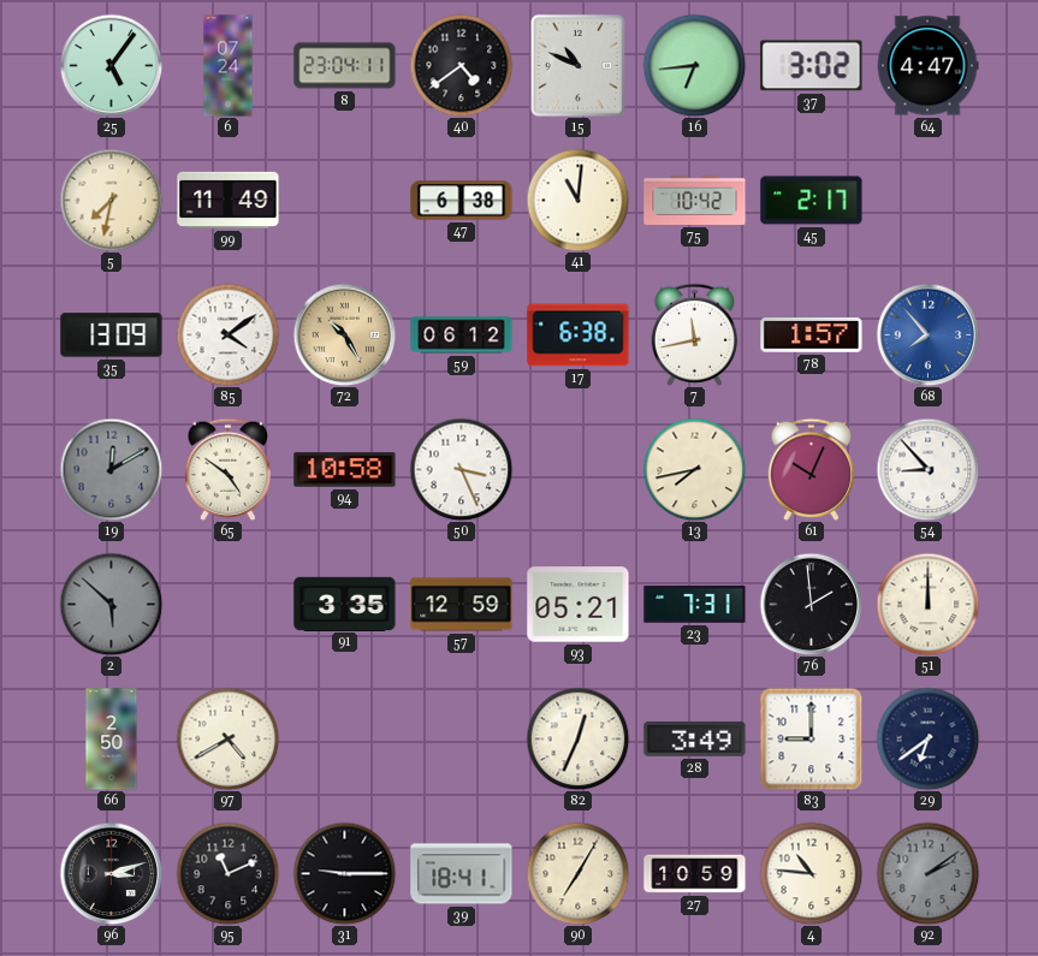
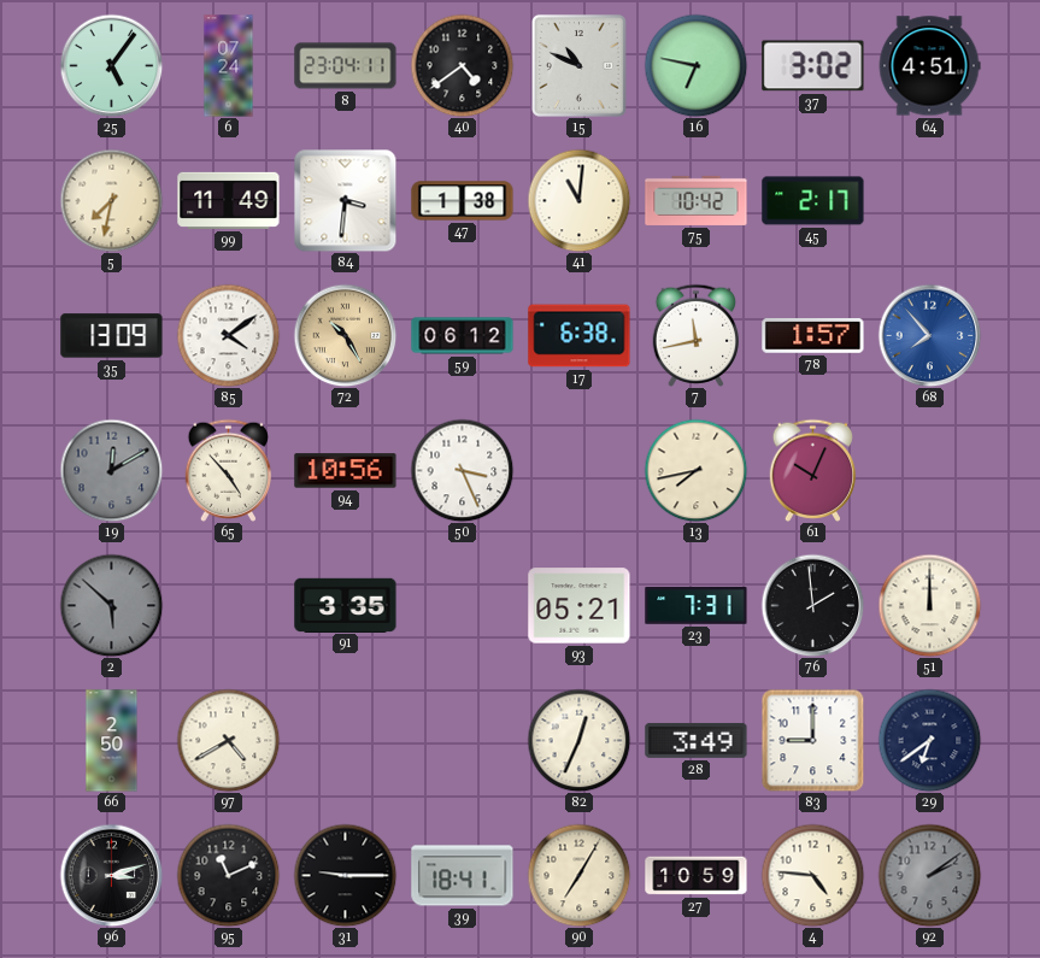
16: 6:44 -> 6:47
64: 4:47 -> 4:51
84: none -> 3:31
47: 6:38 -> 1:38
65: 4:51 -> 4:53
94: 10:58 -> 10:56
54: 8:53 -> none
57: 12:59 -> none
4: 10:46 -> 4:46
